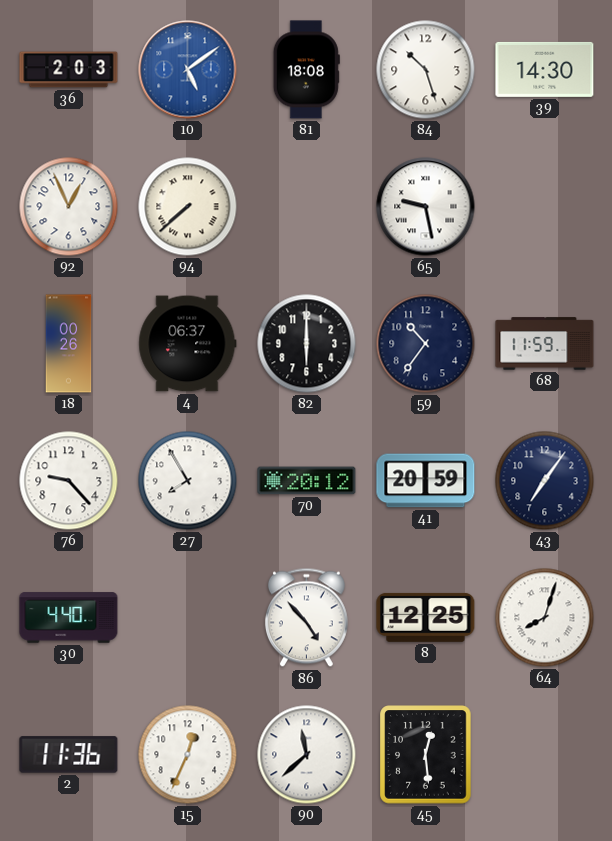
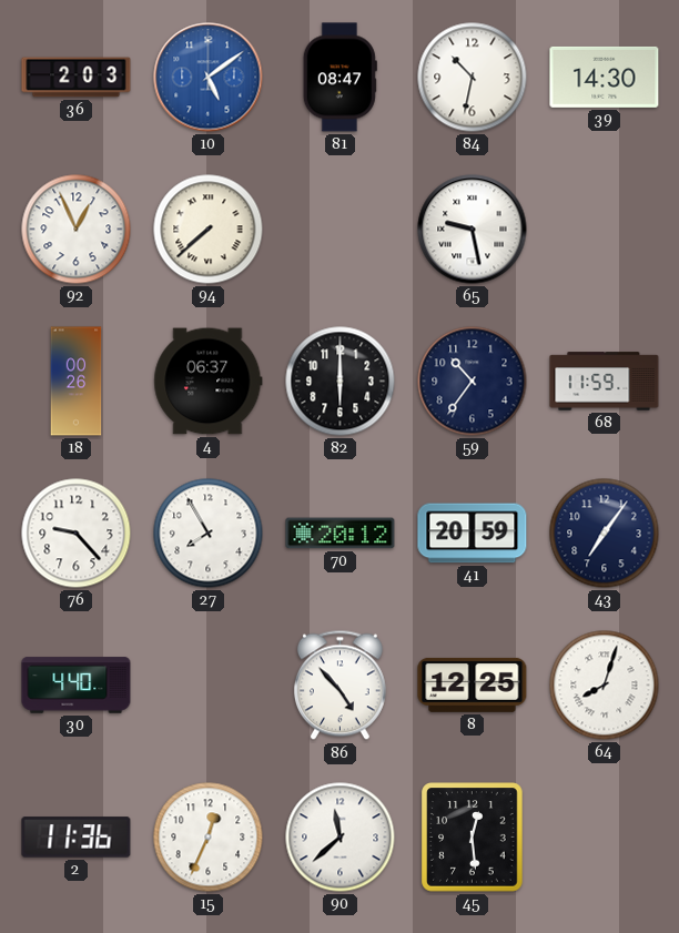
81: 18:08 -> 08:47
84: 10:27 -> 10:32
